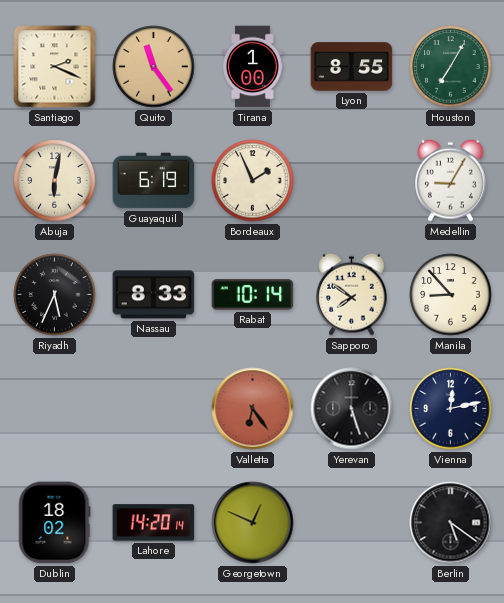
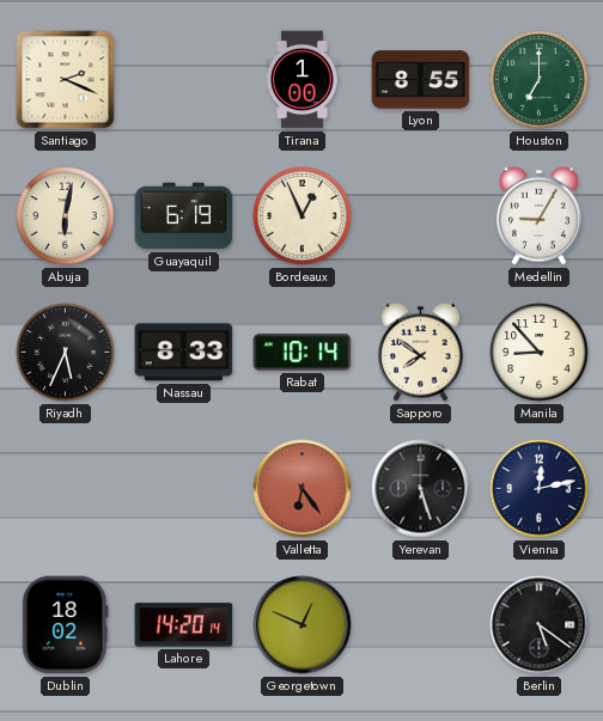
Quito: 11:24 -> none
Houston: 7:05 -> 7:00
Bordeaux: 1:56 -> 12:56
